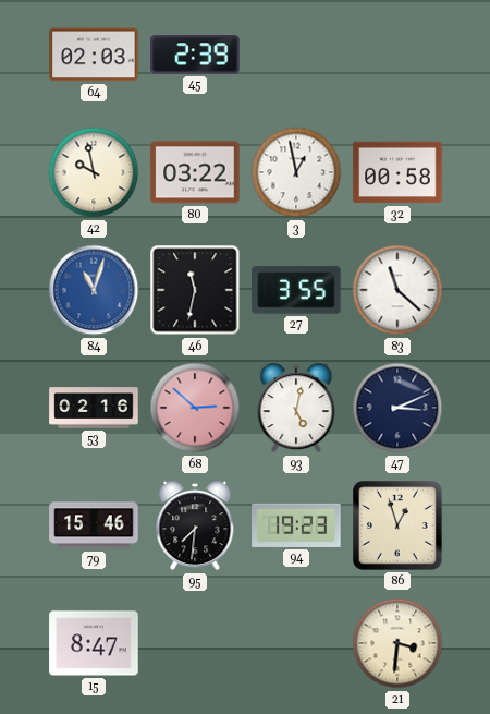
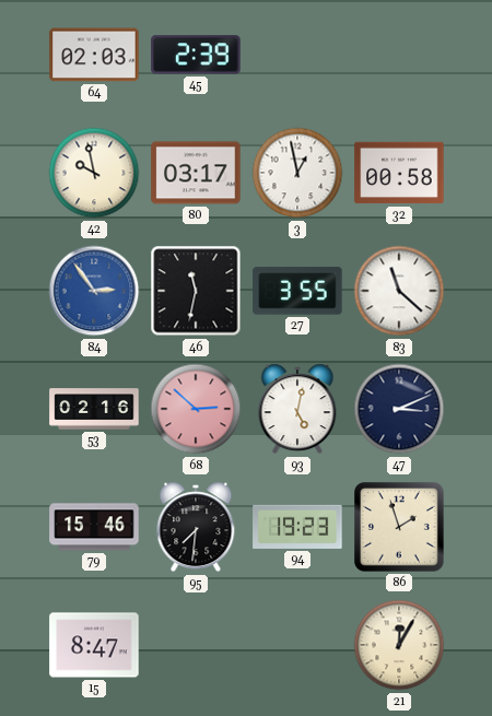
80: 03:22 -> 03:17
84: 11:03 -> 2:54
86: 12:57 -> 1:57
21: 3:31 -> 12:05
